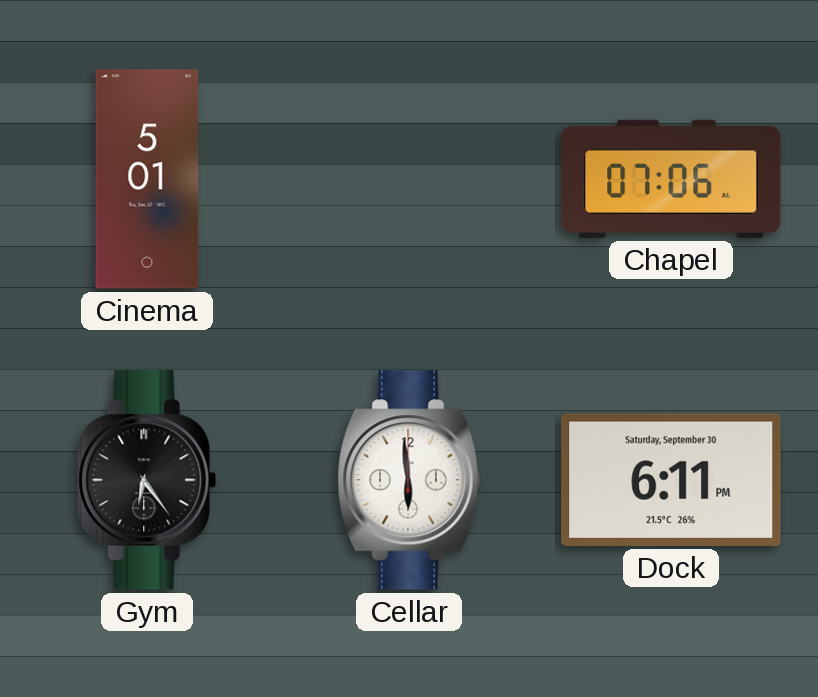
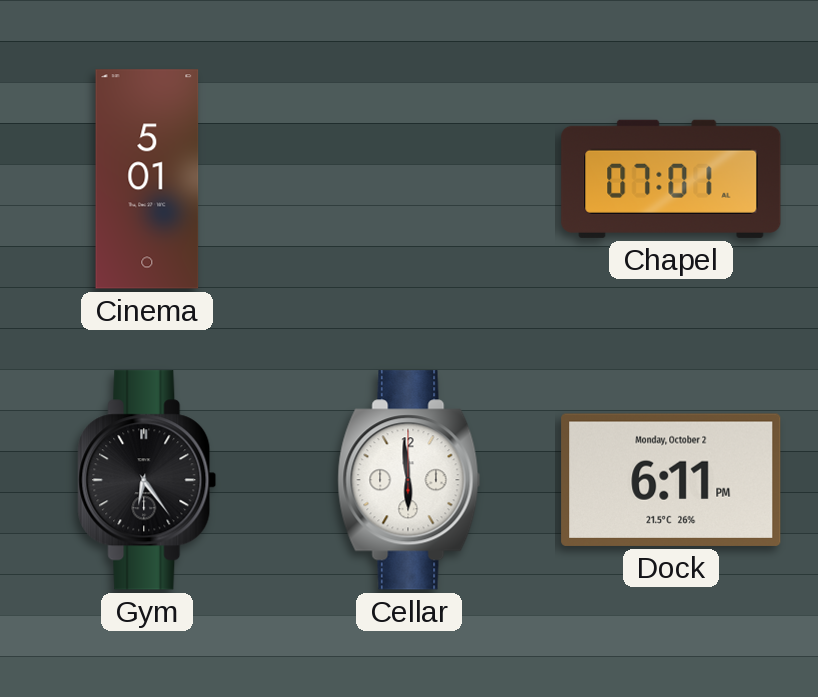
Chapel: 07:06 -> 07:01
Dock date: Saturday, September 30 -> Monday, October 2
